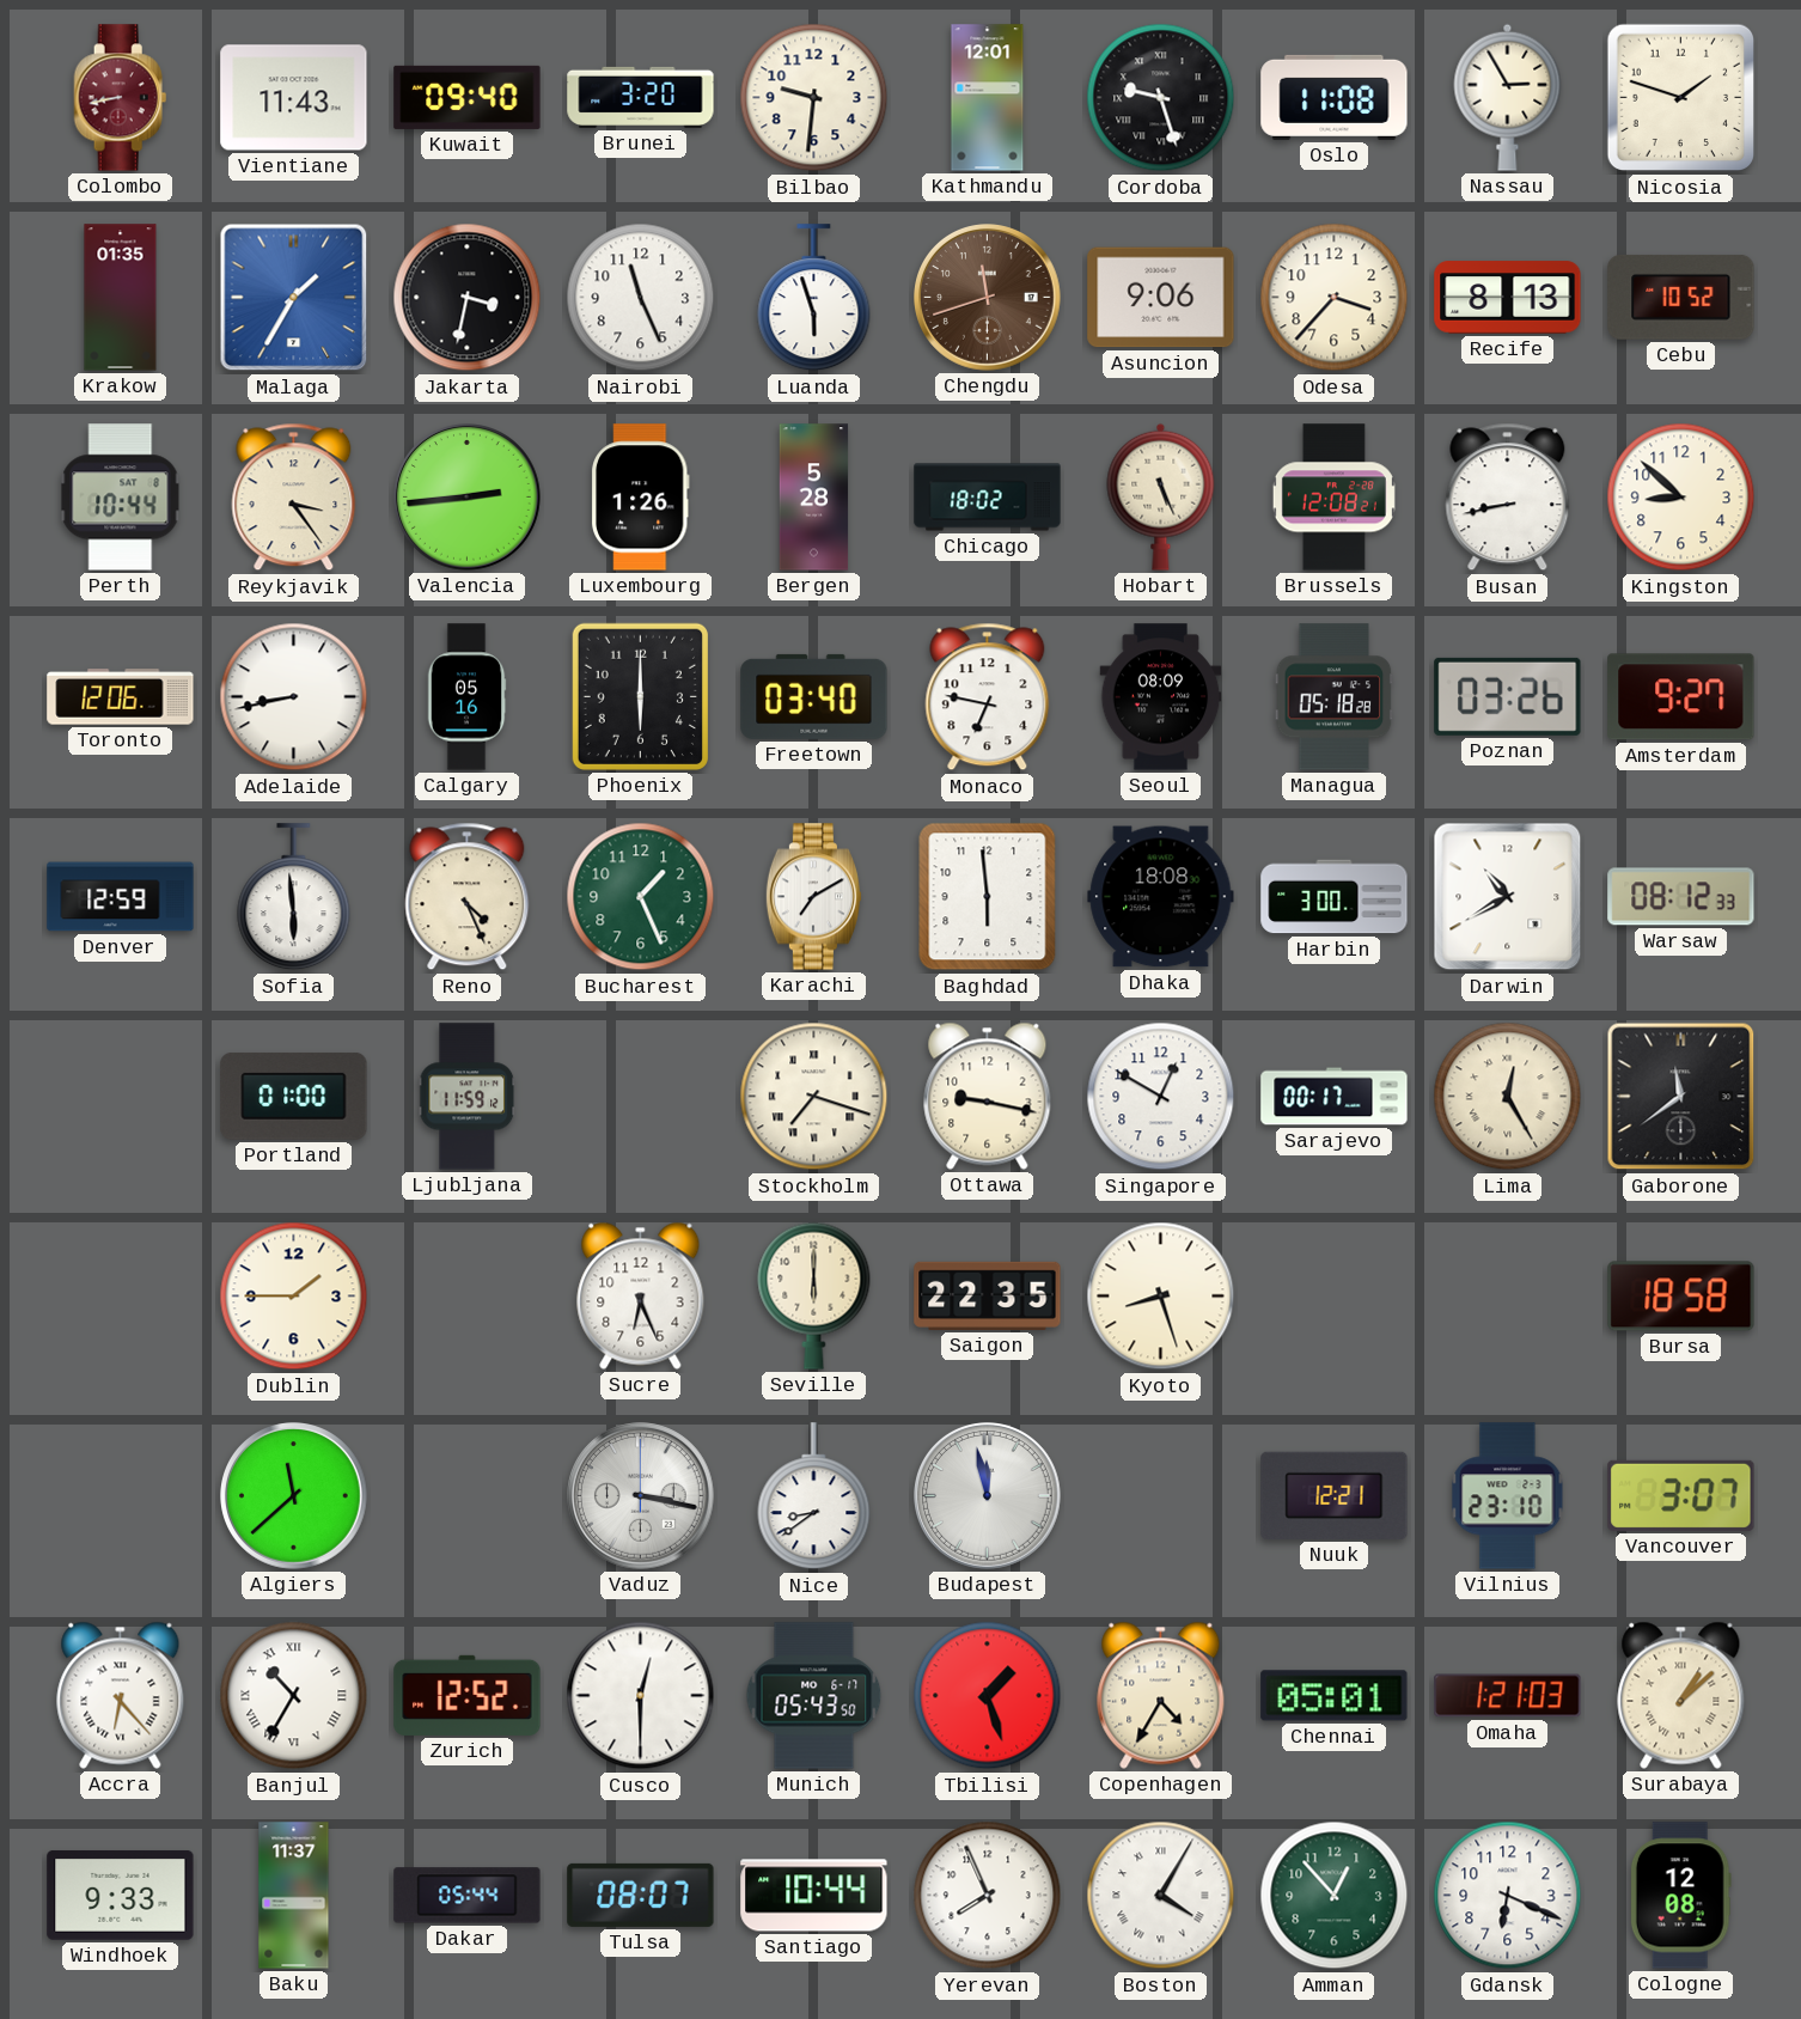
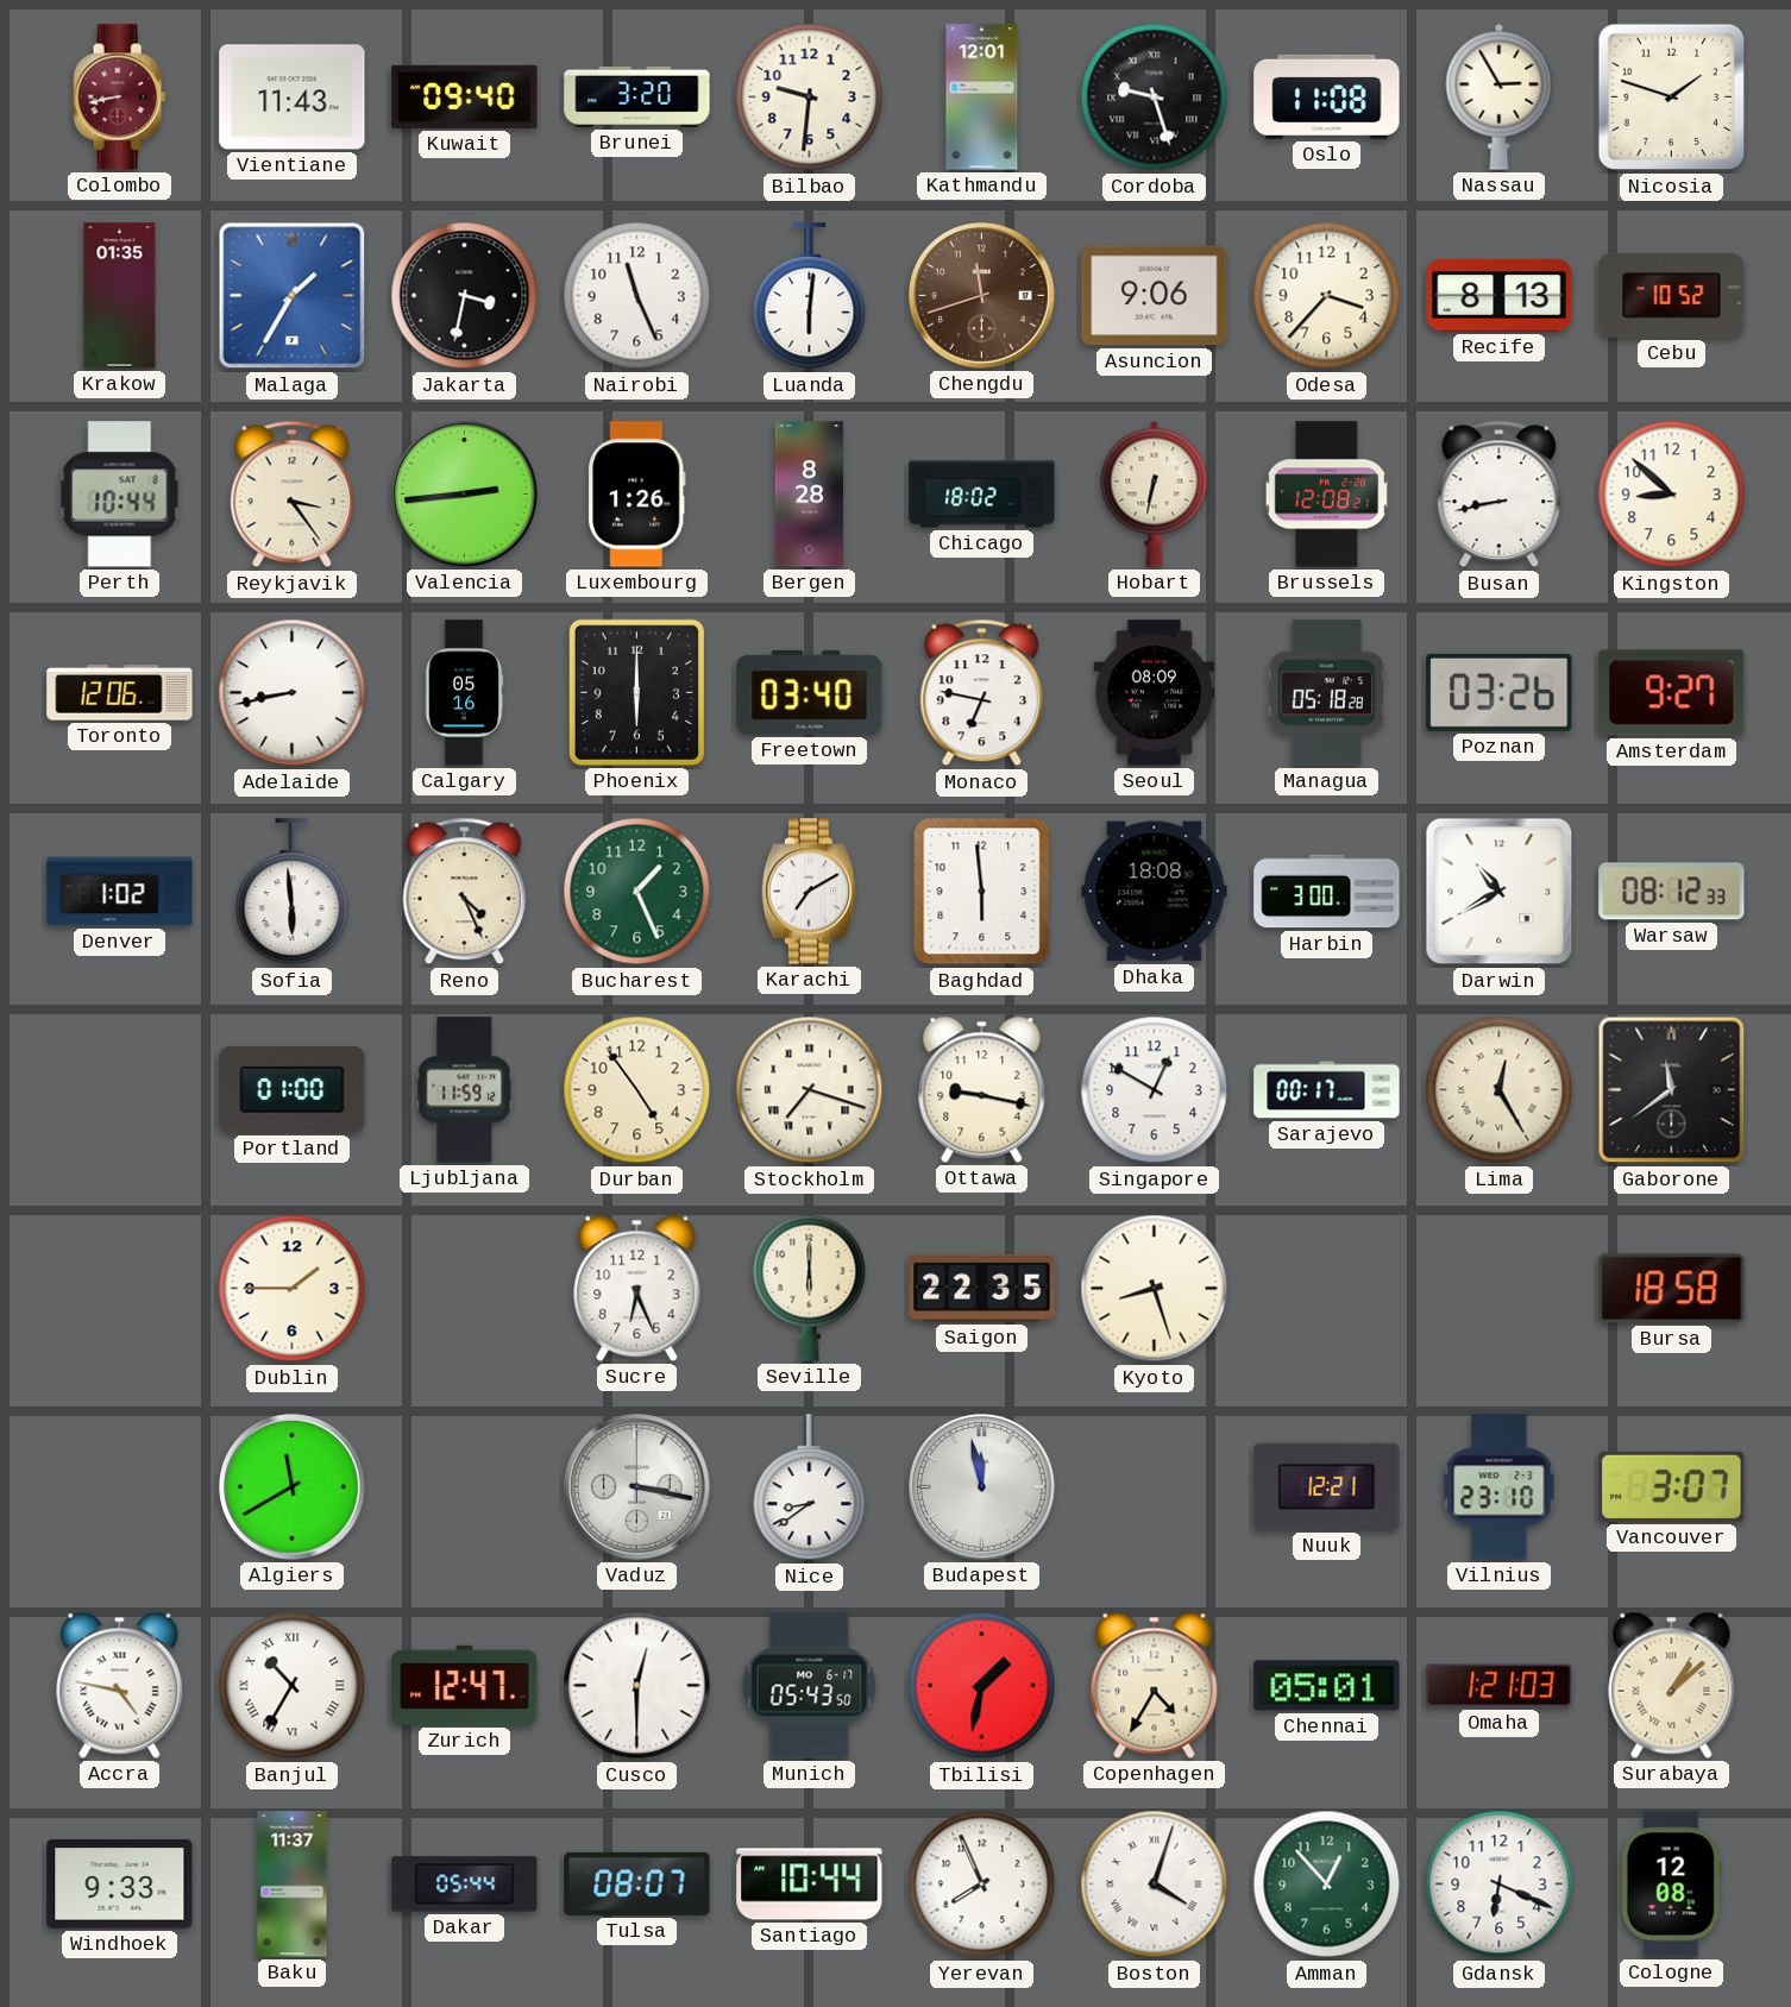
Luanda: 5:57 -> 6:01
Bergen: 5:28 -> 8:28
Hobart: 5:26 -> 6:32
Denver: 12:59 -> 1:02
Durban: none -> 4:54
Algiers: 11:38 -> 11:40
Accra: 6:23 -> 4:47
Zurich: 12:52 -> 12:47
Tbilisi: 1:27 -> 1:32
Boston: 4:05 -> 4:03
